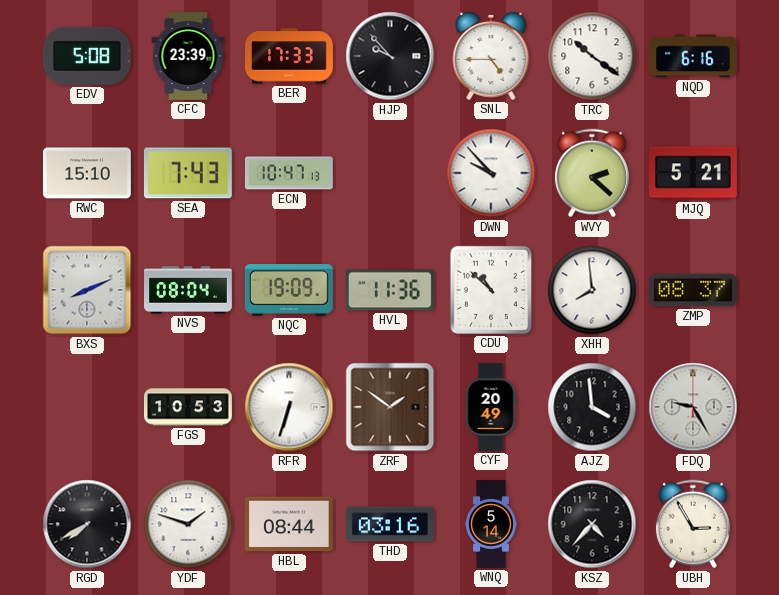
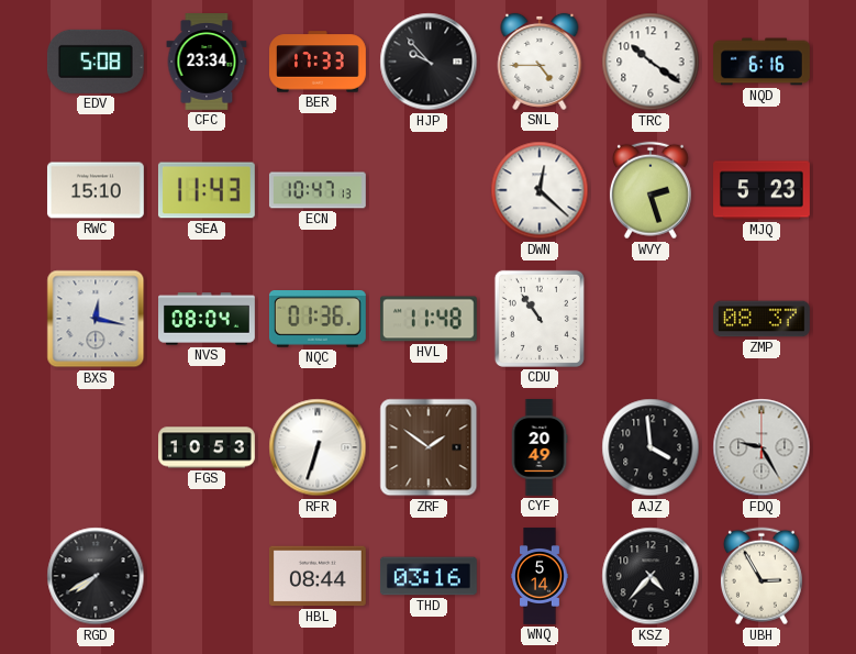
CFC: 23:39 -> 23:34
SEA: 7:43 -> 11:43
DWN: 9:53 -> 12:22
WVY: 2:22 -> 2:27
MJQ: 5:21 -> 5:23
BXS: 8:11 -> 12:17
NQC: 19:09 -> 01:36
HVL: 11:36 -> 11:48
CDU: 10:52 -> 10:54
XHH: 7:59 -> none
YDF: 1:48 -> none
